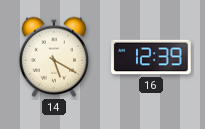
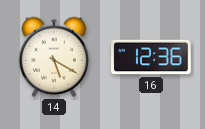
16: 12:39 -> 12:36
